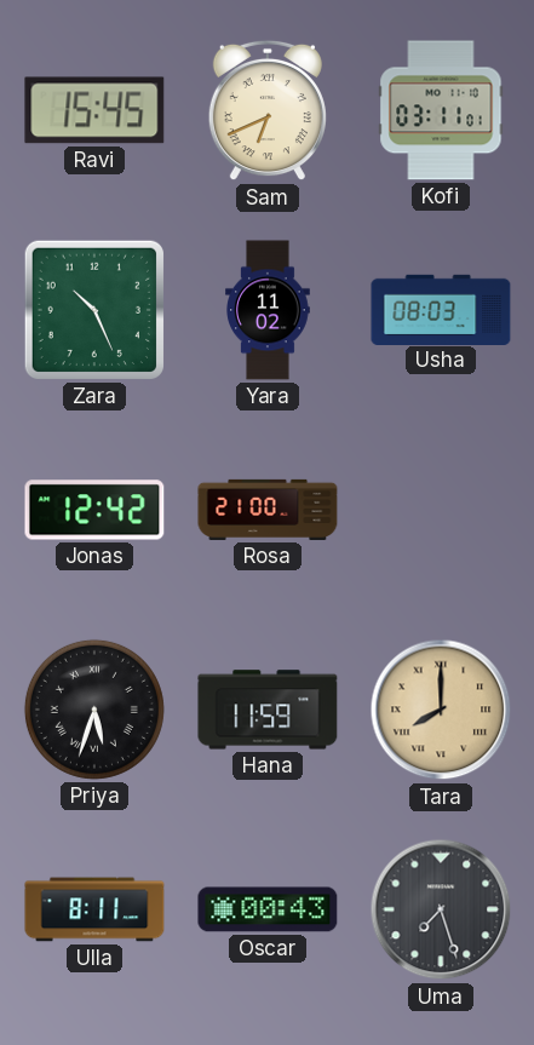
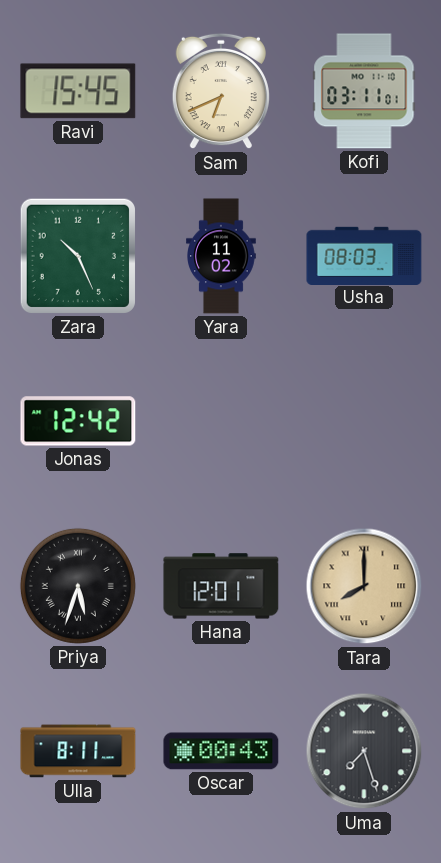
Rosa: 21:00 -> none
Hana: 11:59 -> 12:01
